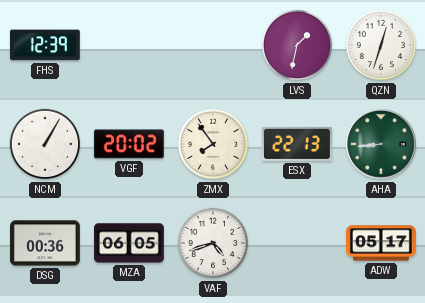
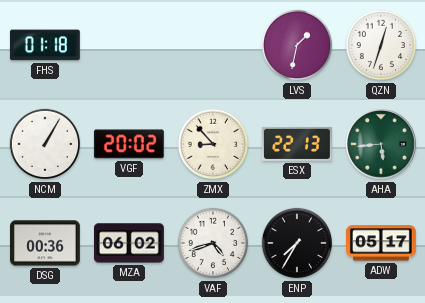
FHS: 12:39 -> 01:18
ZMX: 7:54 -> 8:53
AHA: 8:44 -> 5:44
MZA: 06:05 -> 06:02
ENP: none -> 7:35
